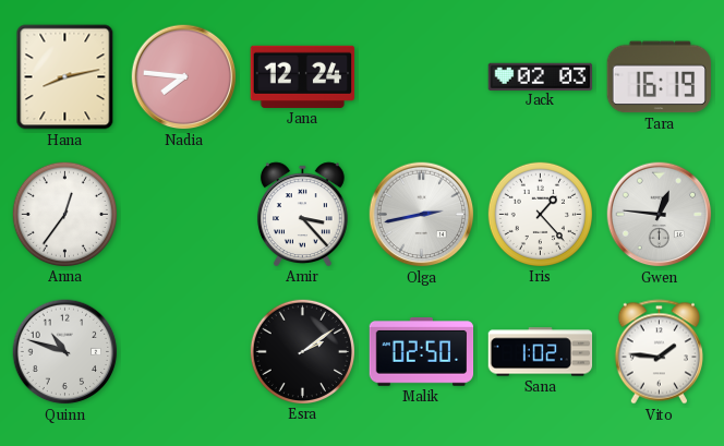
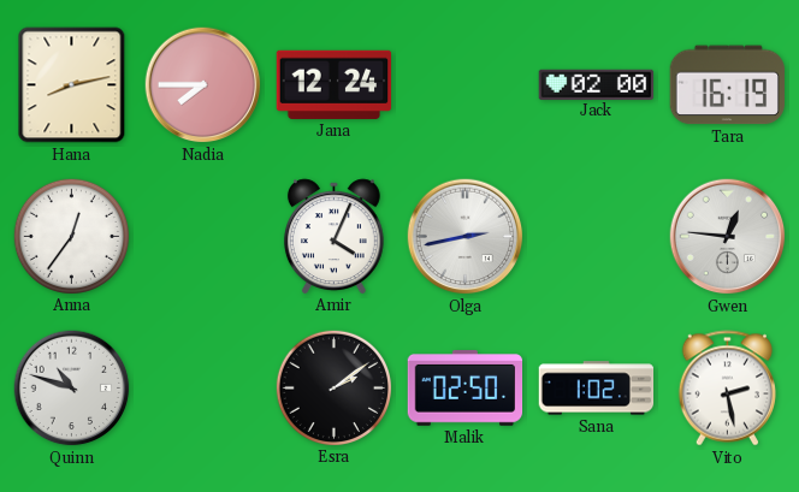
Nadia: 7:46 -> 7:45
Jack: 02:03 -> 02:00
Amir: 3:23 -> 4:04
Iris: 1:23 -> none
Vito: 1:46 -> 2:28
